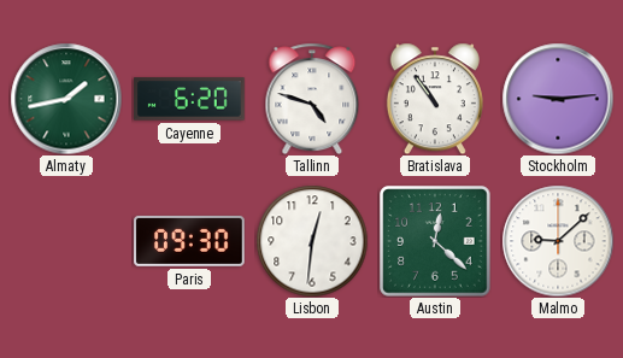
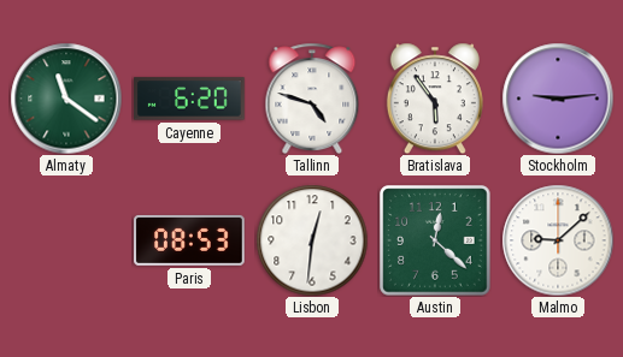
Almaty: 1:43 -> 11:21
Bratislava: 10:54 -> 5:54
Paris: 09:30 -> 08:53
